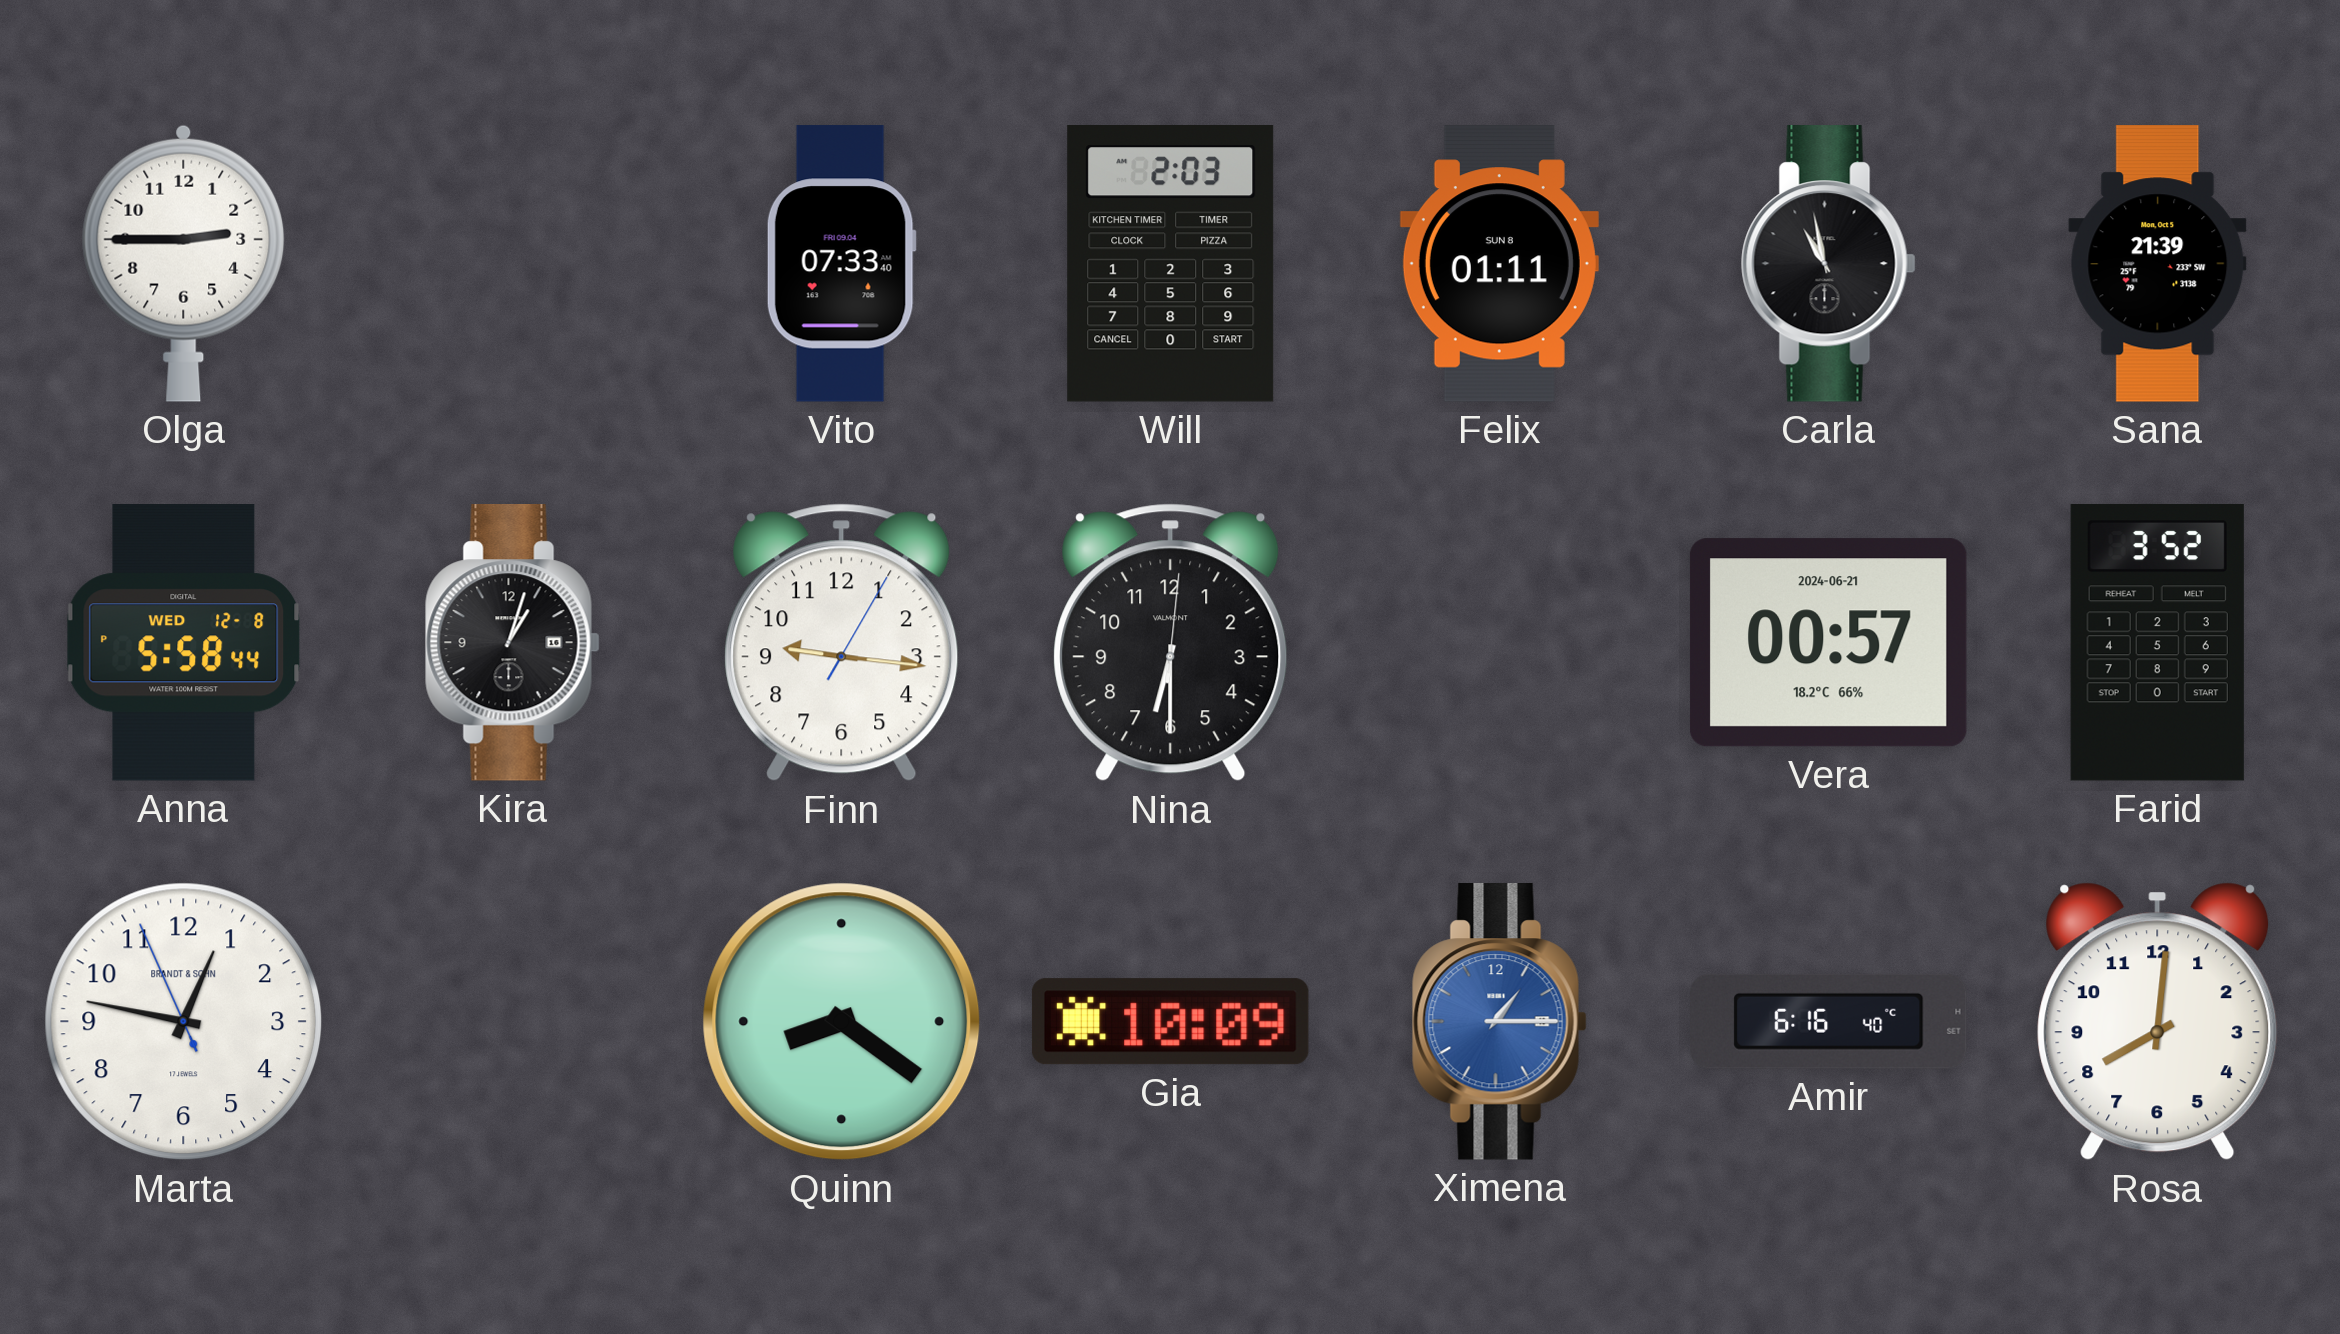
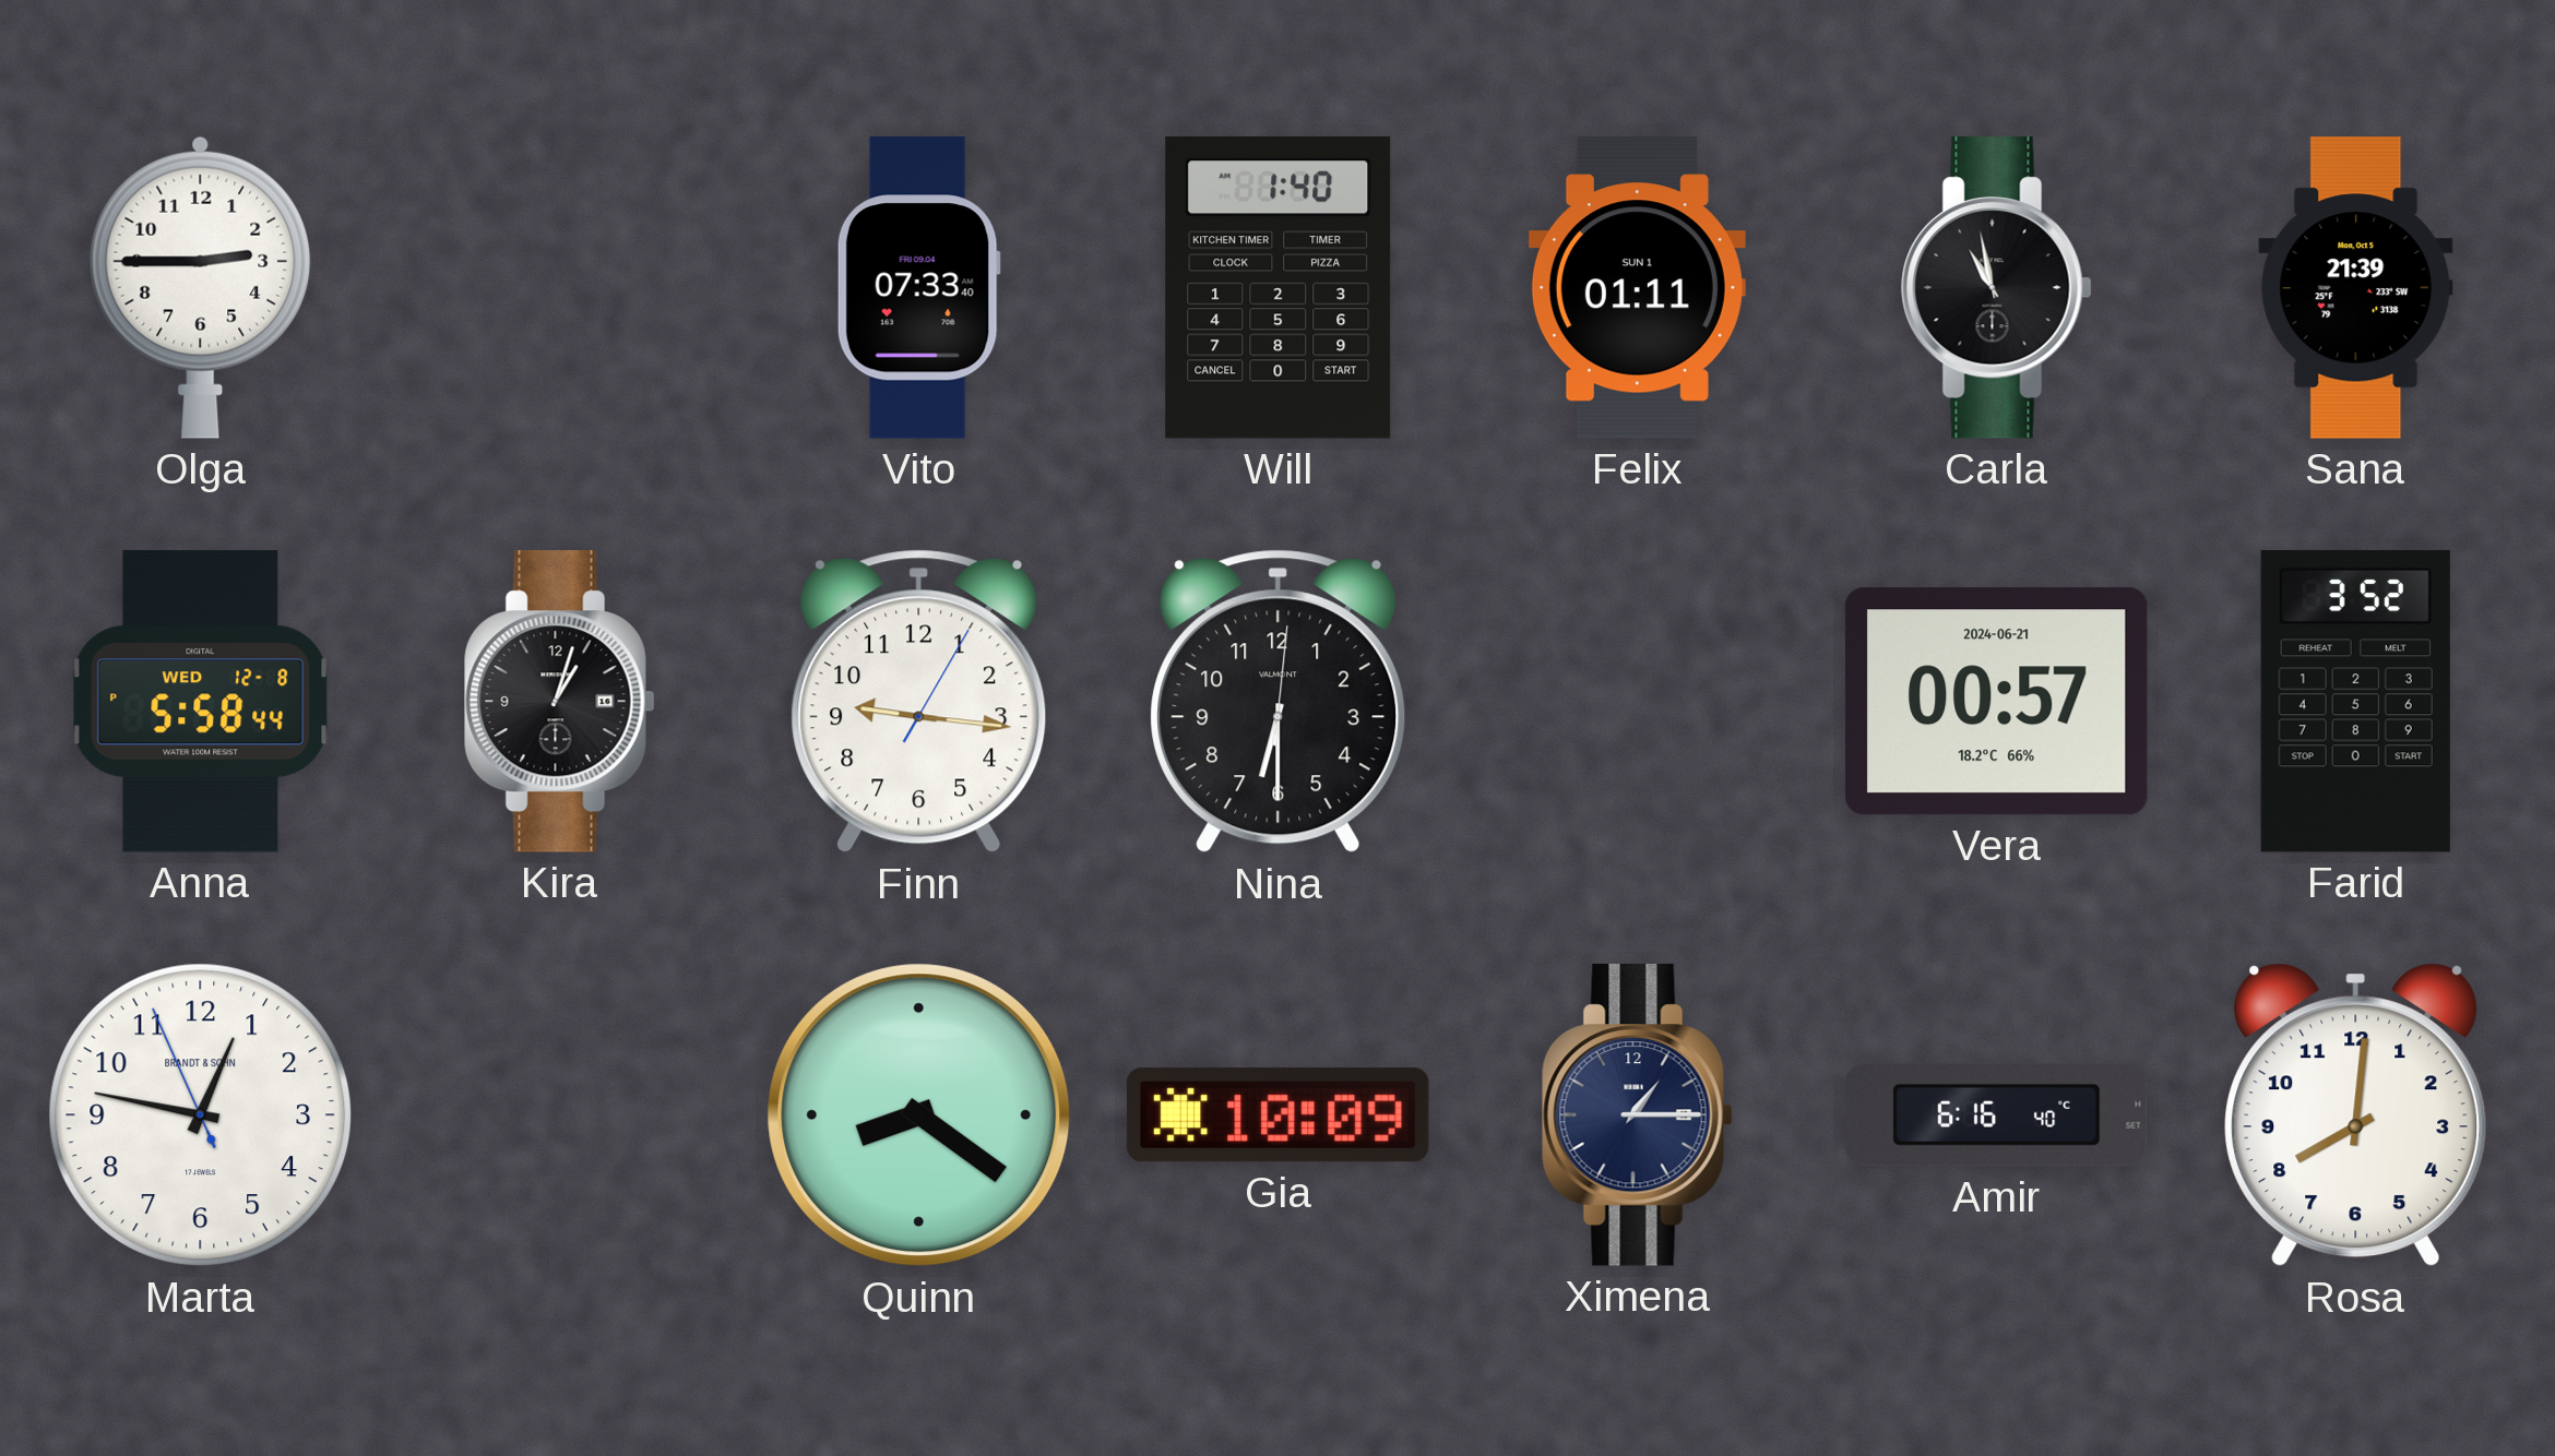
Will: 2:03 -> 1:40
Felix date: SUN 8 -> SUN 1
Ximena dial: blue -> navy
